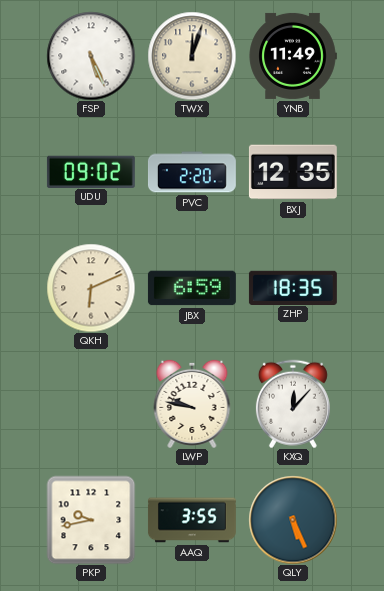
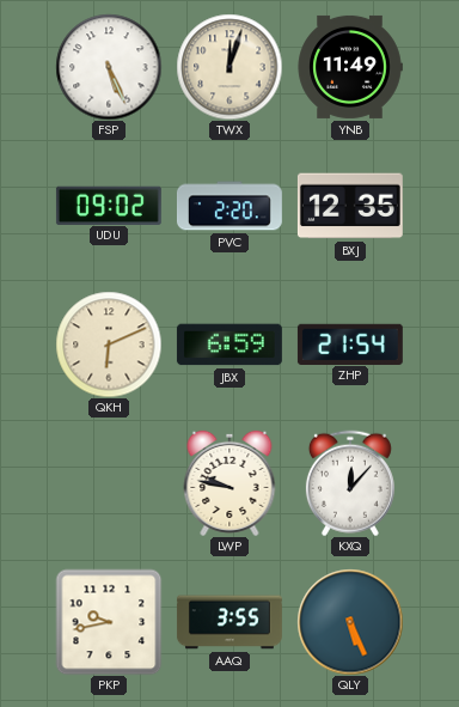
ZHP: 18:35 -> 21:54
